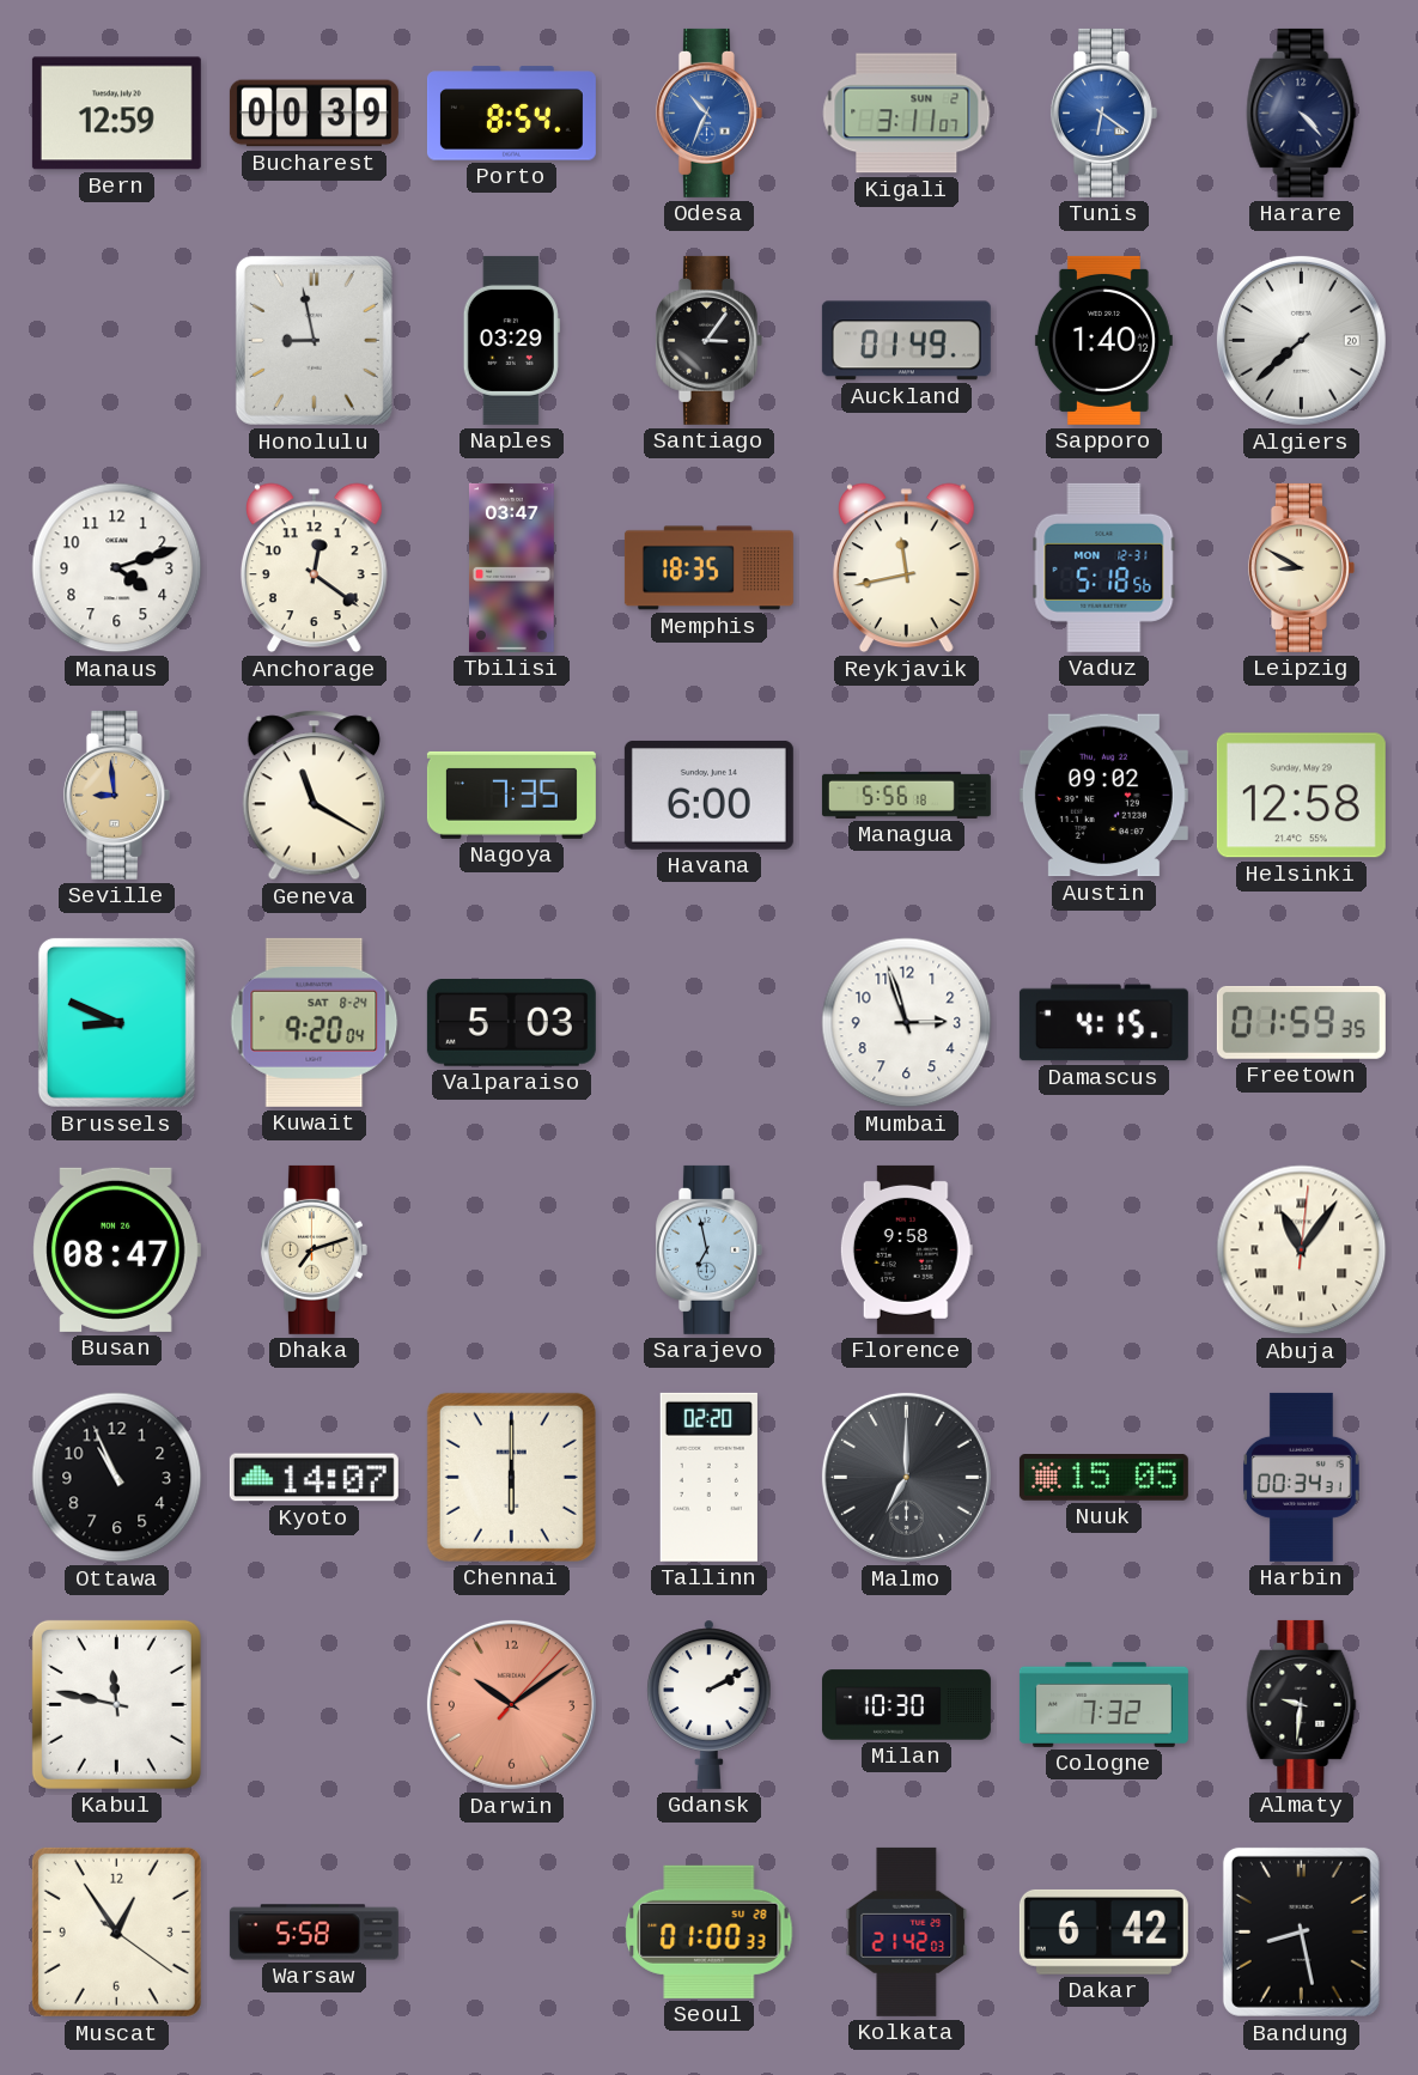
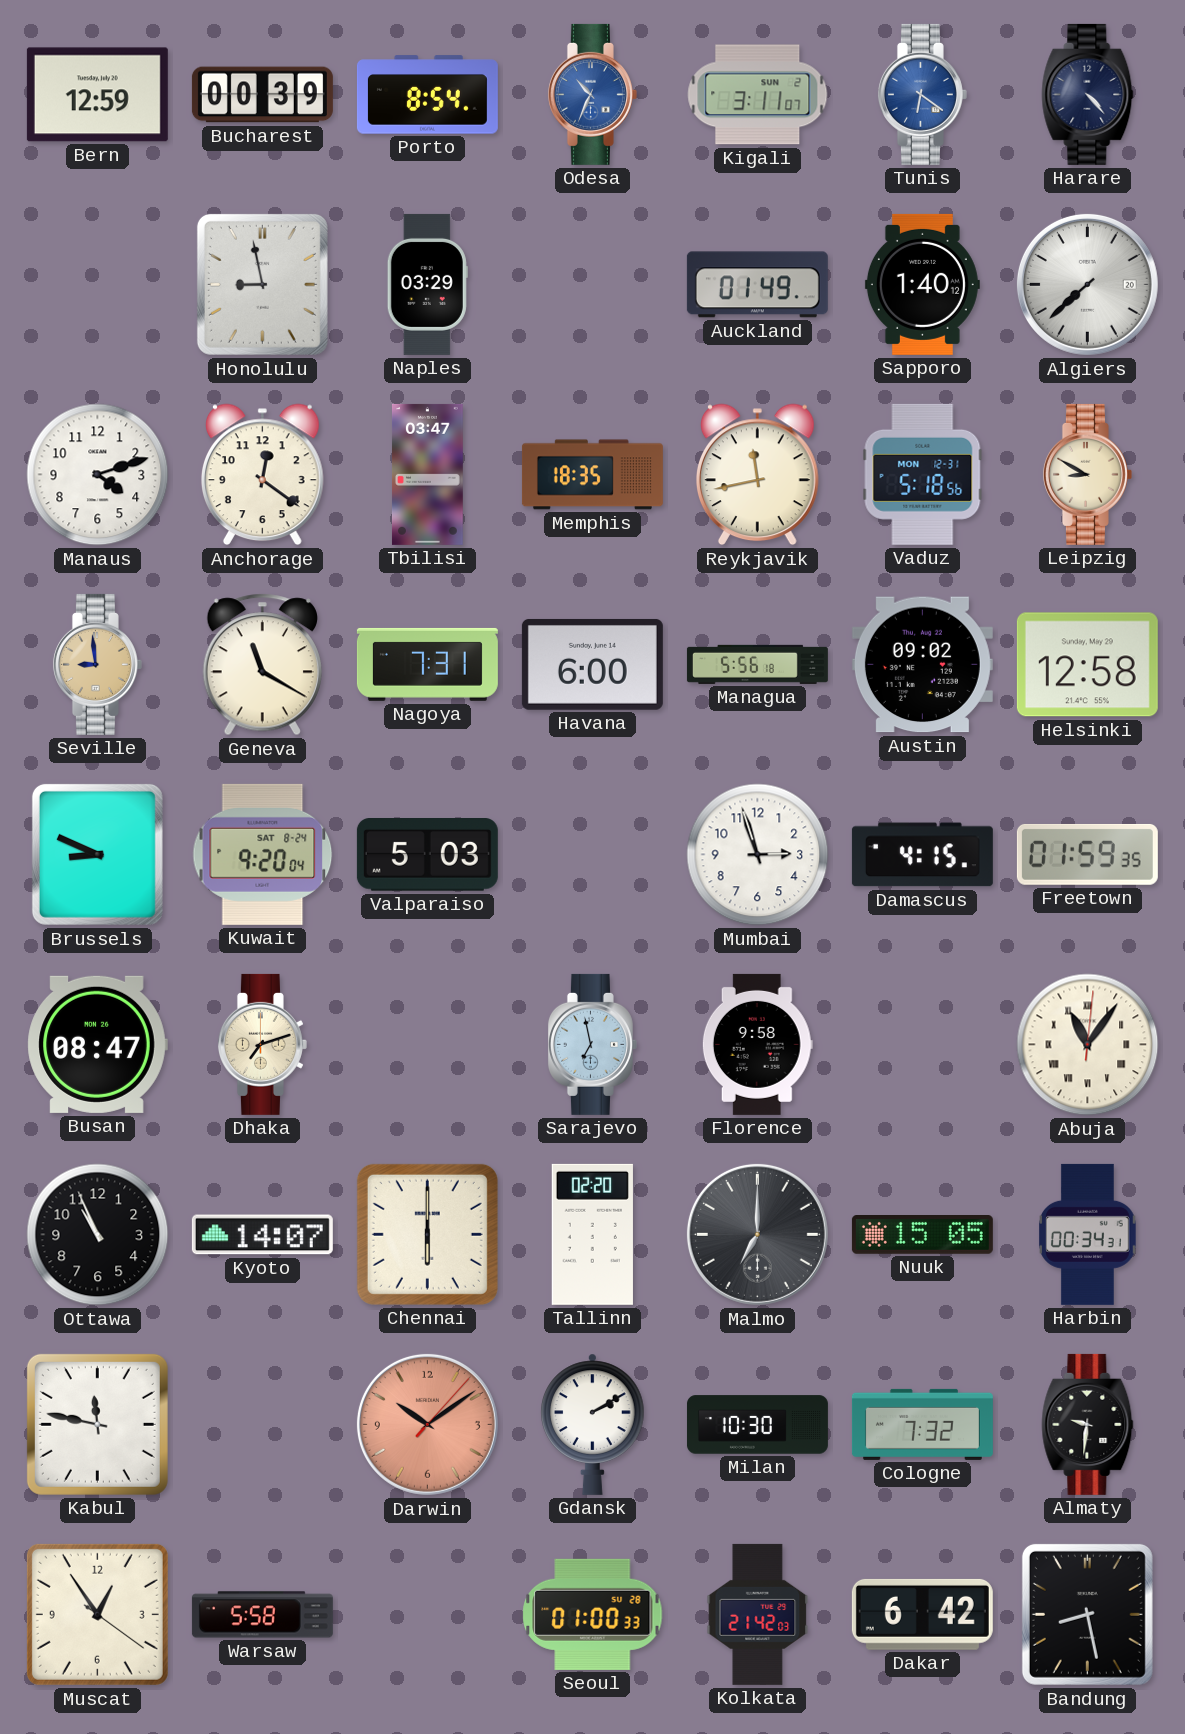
Santiago: 3:06 -> none
Nagoya: 7:35 -> 7:31
